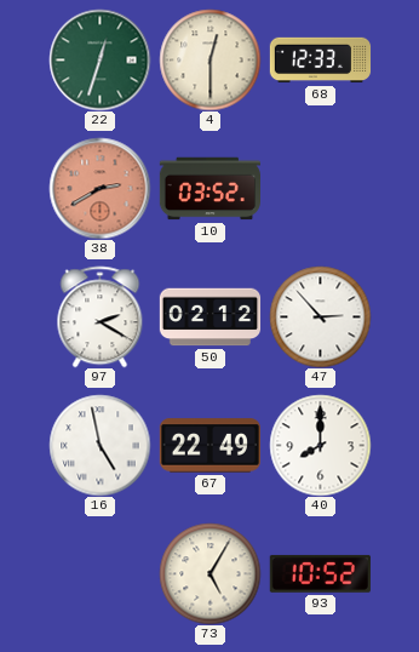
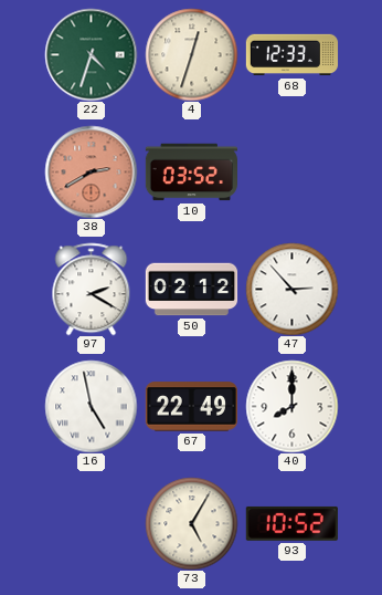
22: 12:33 -> 4:33
4: 12:30 -> 12:33
